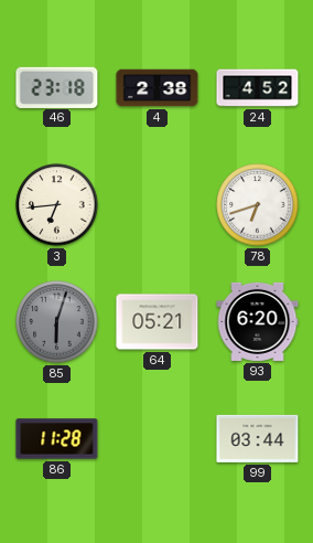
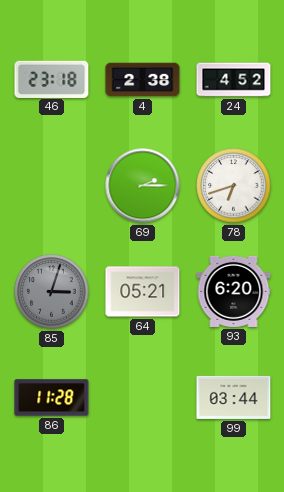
3: 6:44 -> none
69: none -> 2:15
85: 6:03 -> 3:03
